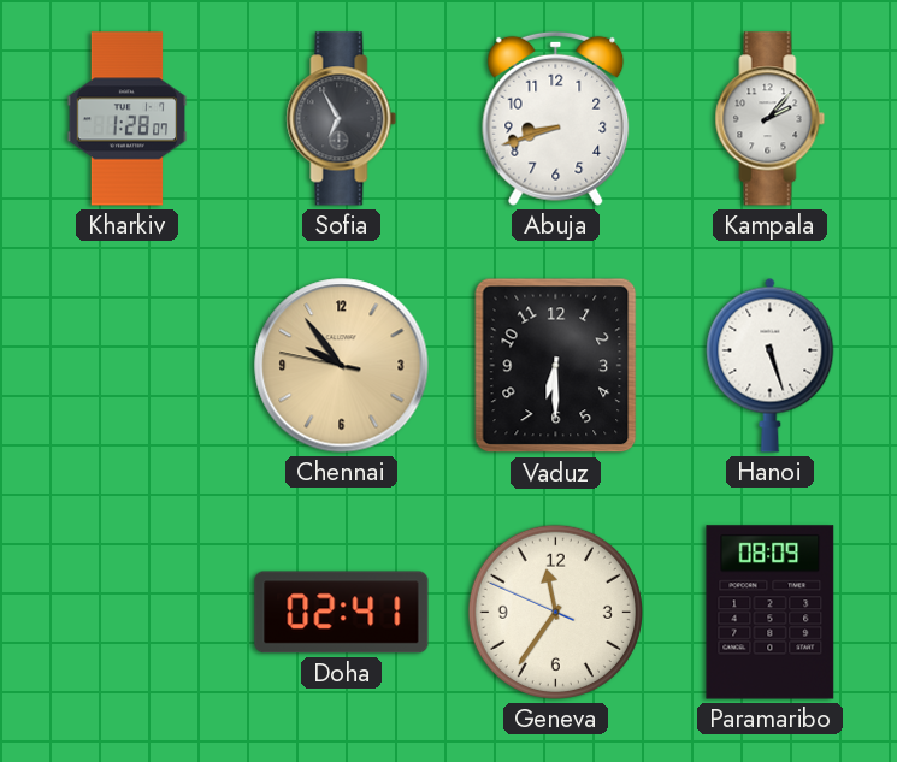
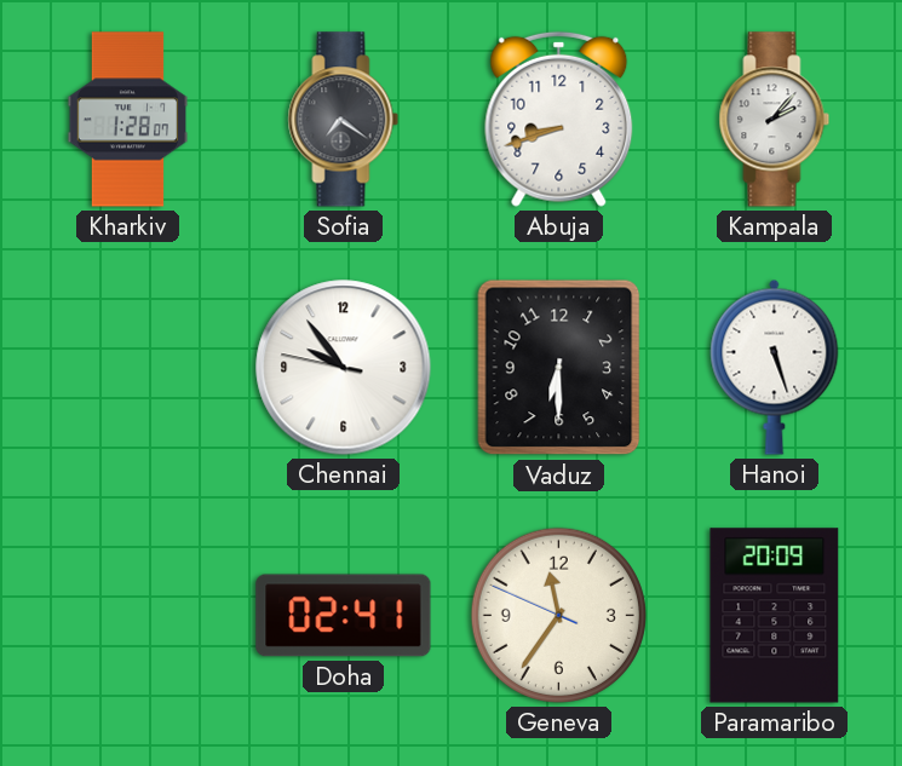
Sofia: 6:55 -> 7:21
Chennai dial: champagne -> white
Paramaribo: 08:09 -> 20:09
